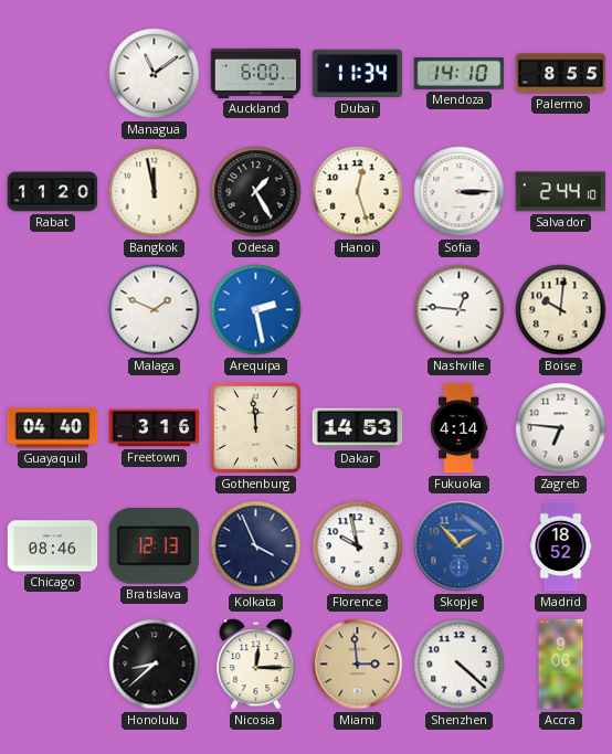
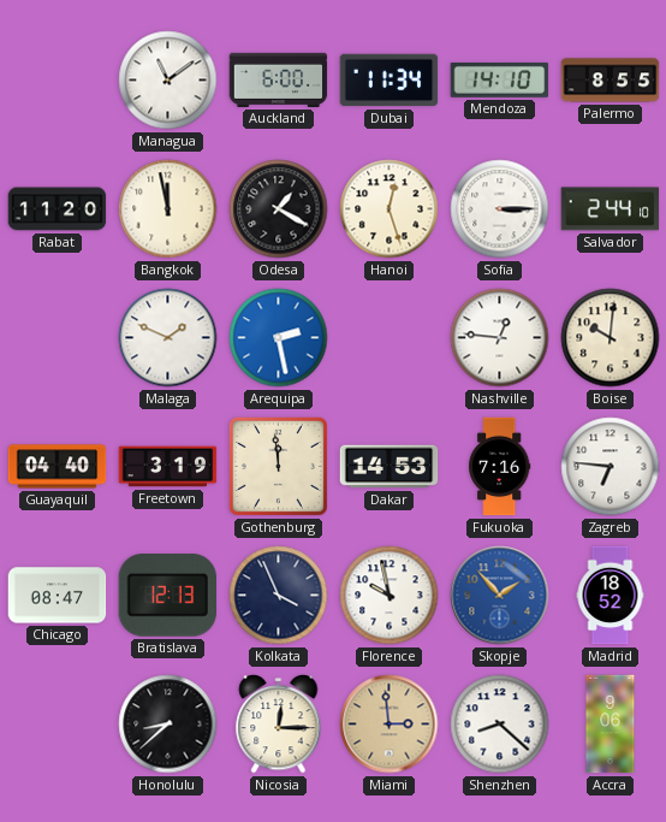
Odesa: 1:25 -> 1:20
Freetown: 3:16 -> 3:19
Fukuoka: 4:14 -> 7:16
Chicago: 08:46 -> 08:47
Shenzhen: 4:22 -> 8:22
